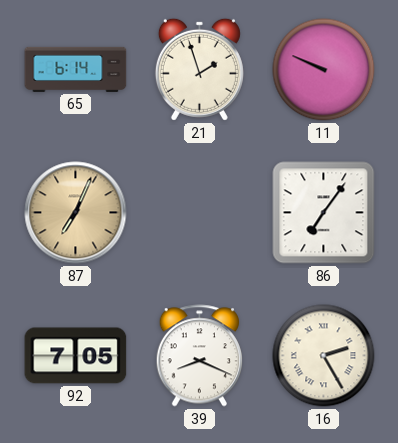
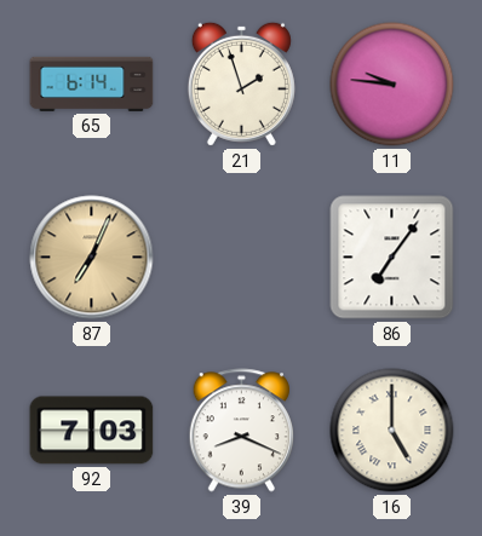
11: 9:49 -> 9:46
92: 7:05 -> 7:03
16: 2:25 -> 5:00
